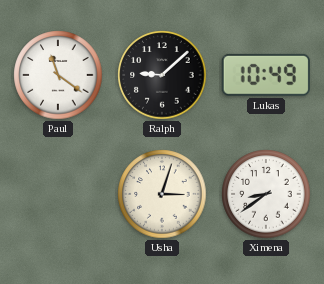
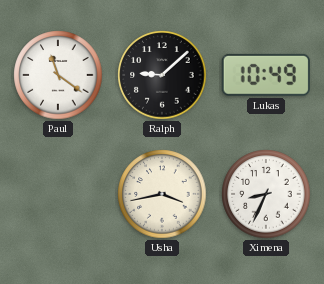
Usha: 3:03 -> 3:43
Ximena: 8:39 -> 8:34
